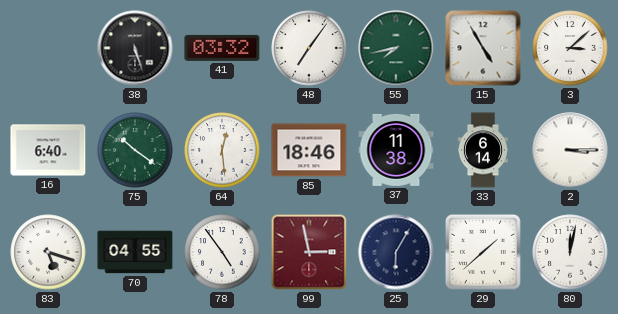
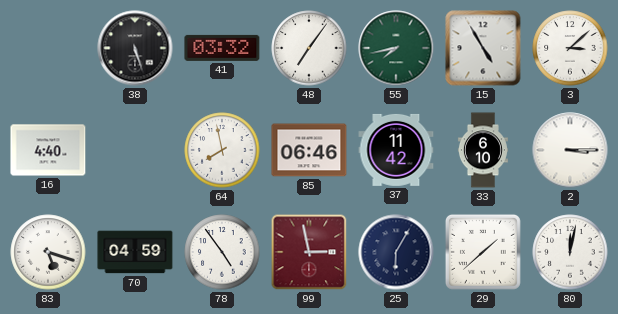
16: 6:40 -> 4:40
75: 10:21 -> none
64: 12:29 -> 7:58
85: 18:46 -> 06:46
37: 11:38 -> 11:42
33: 6:14 -> 6:10
70: 04:55 -> 04:59
